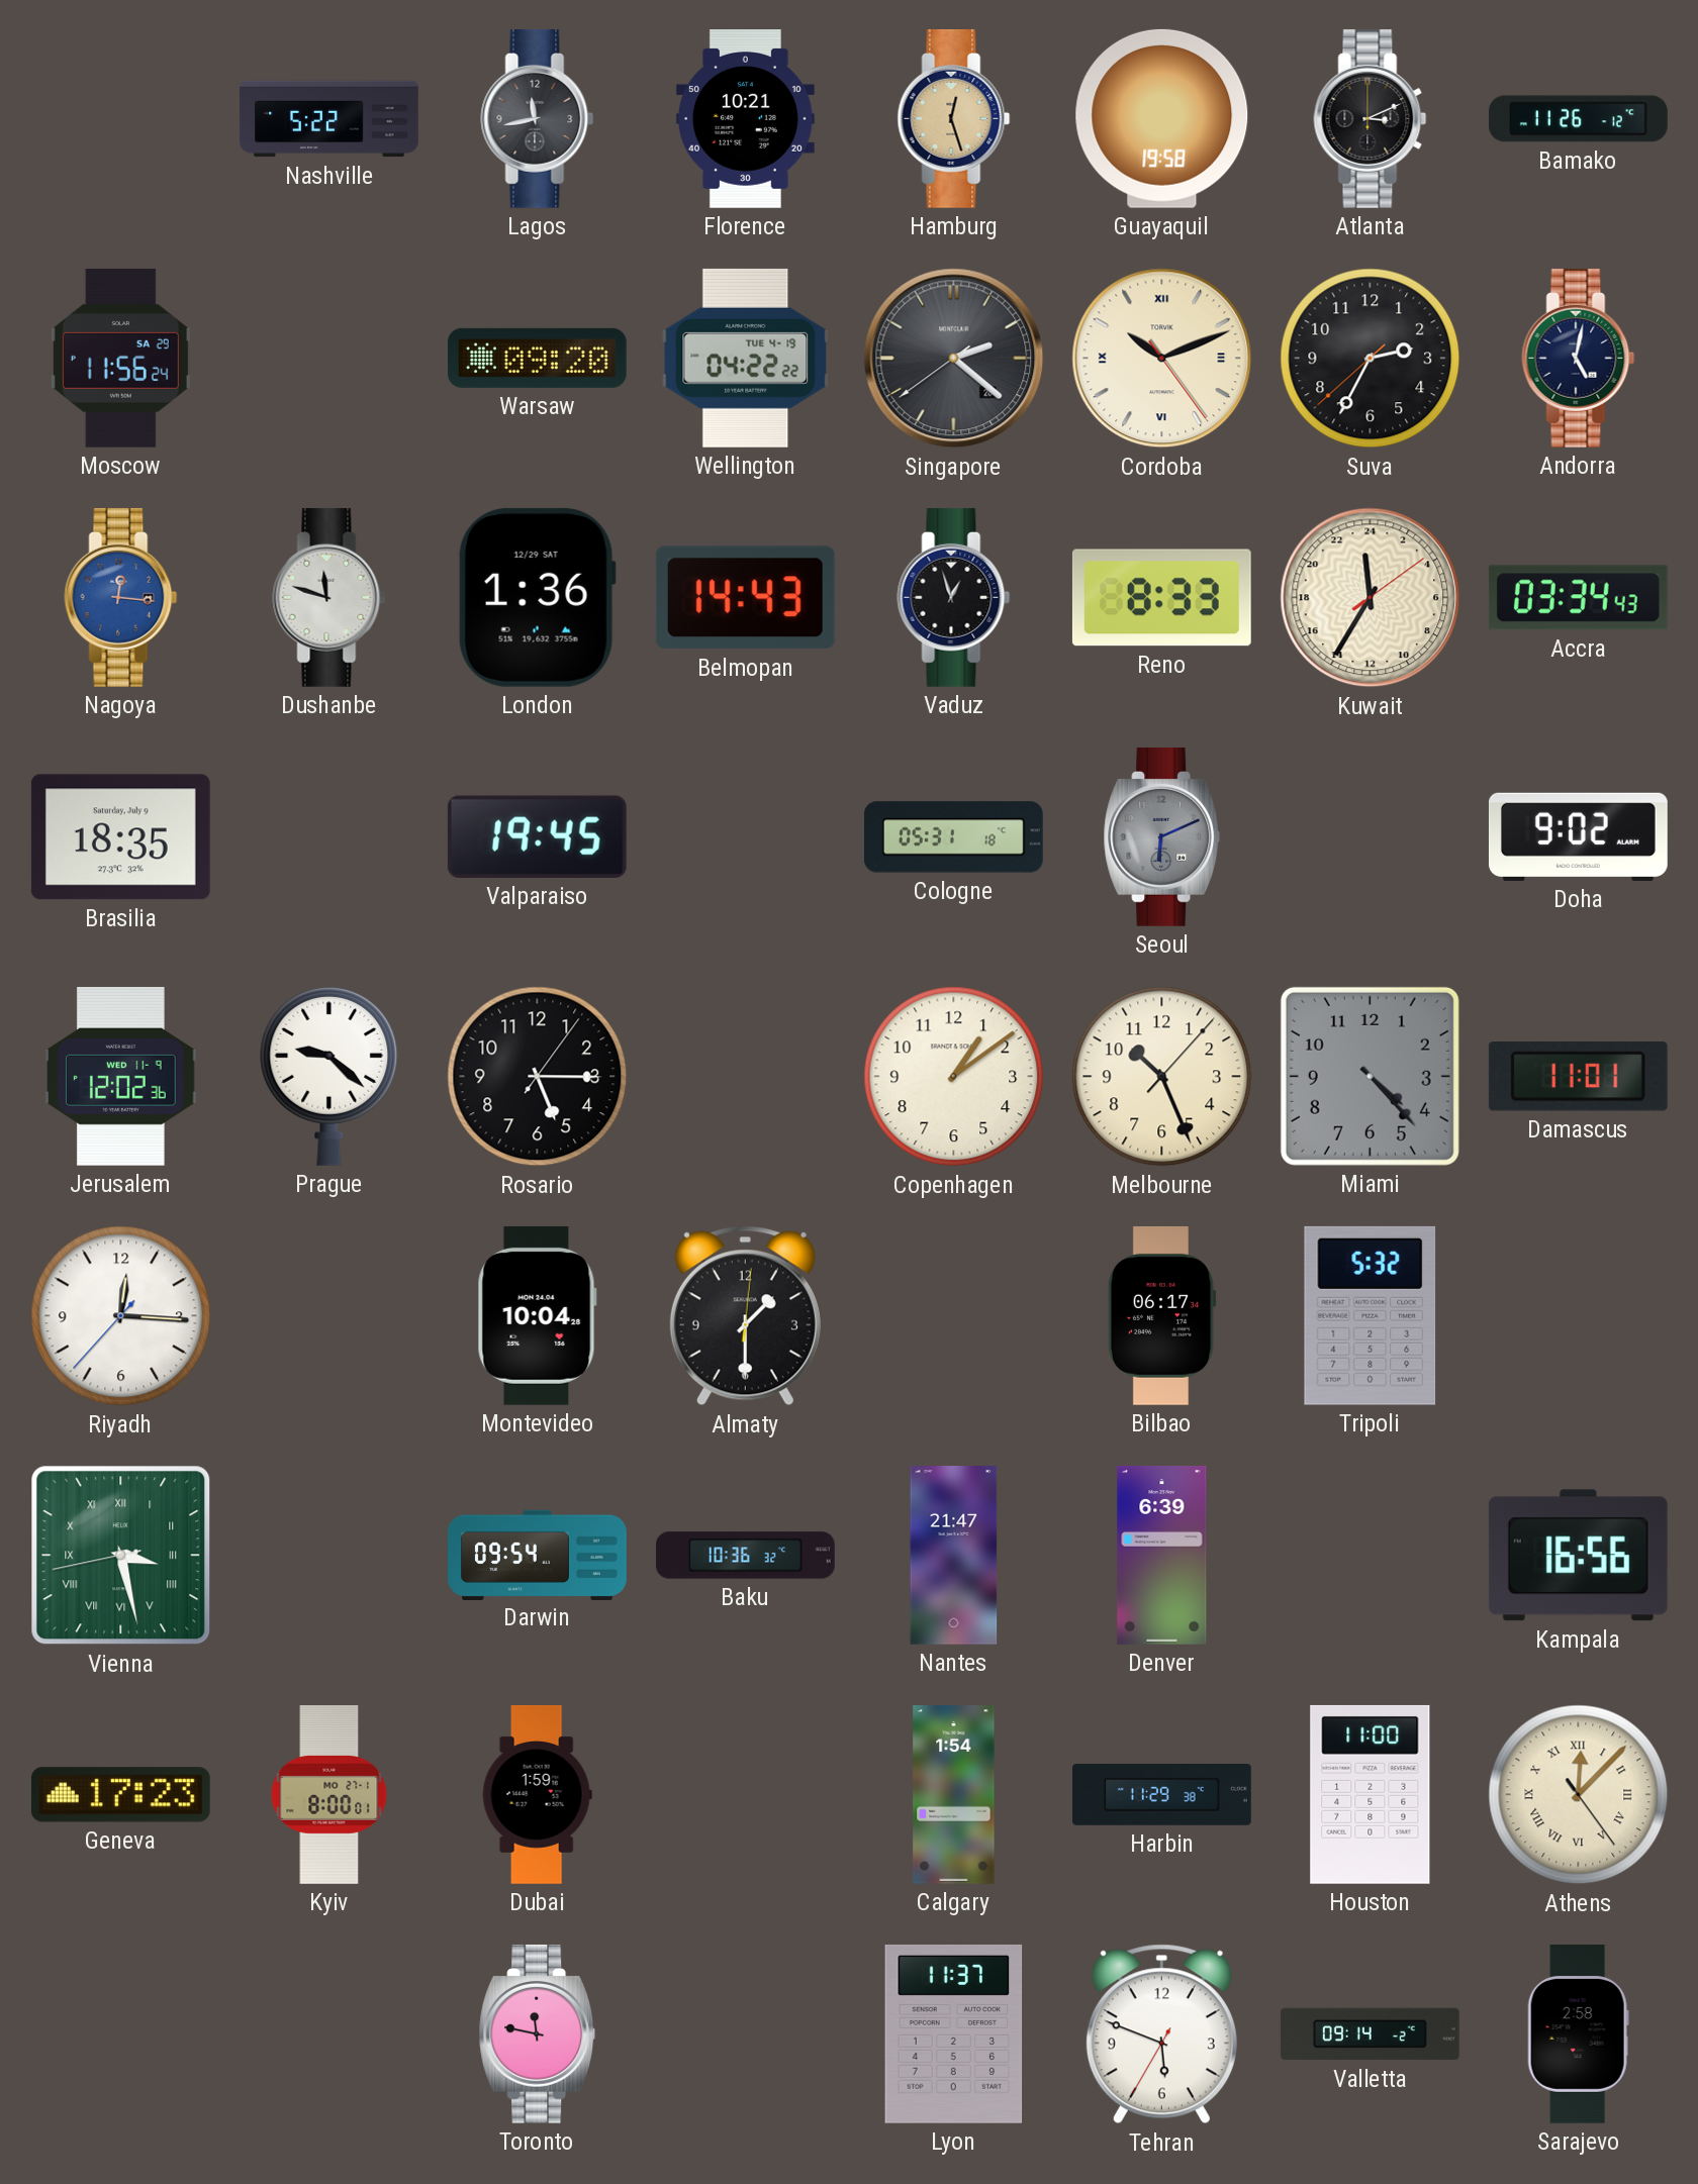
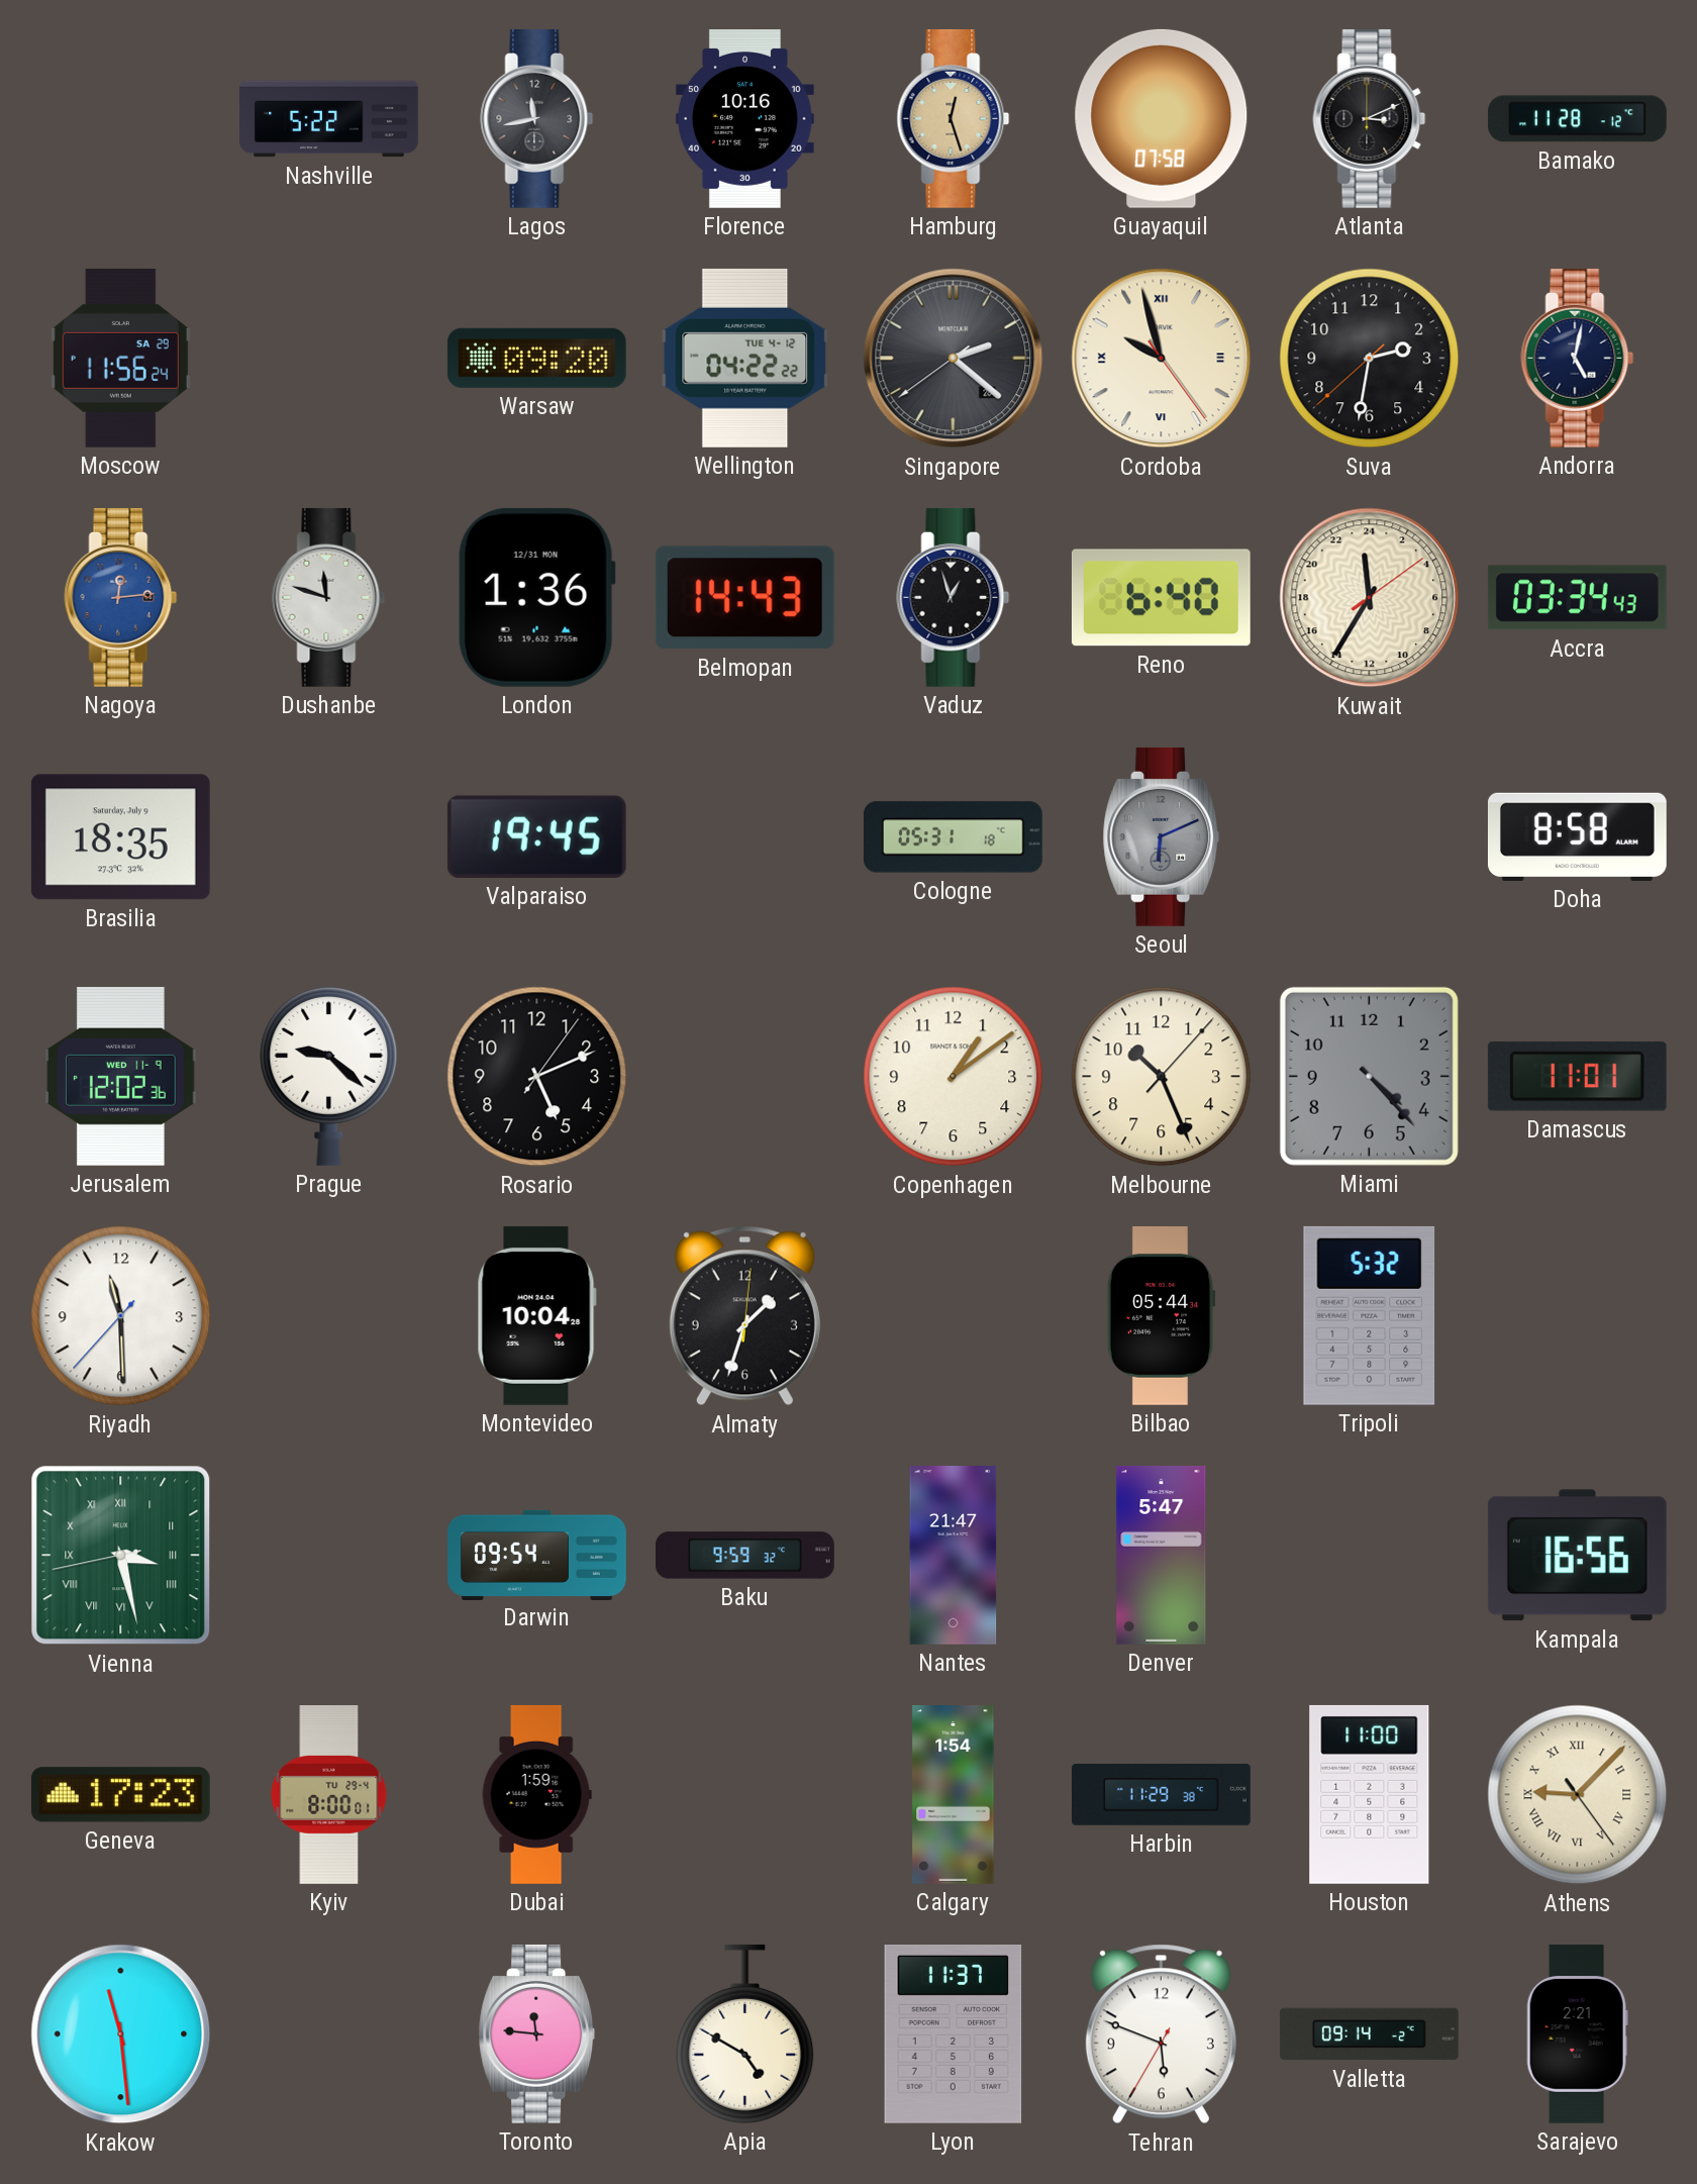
Florence: 10:21 -> 10:16
Guayaquil: 19:58 -> 07:58
Bamako: 11:26 -> 11:28
Wellington date: TUE 4-19 -> TUE 4-12
Cordoba: 10:11 -> 9:57
Suva: 2:34 -> 2:31
Nagoya: 12:16 -> 12:14
London date: 12/29 SAT -> 12/31 MON
Reno: 8:33 -> 6:40
Doha: 9:02 -> 8:58
Rosario: 5:15 -> 5:11
Riyadh: 12:15 -> 11:29
Almaty: 1:30 -> 1:33
Bilbao: 06:17 -> 05:44
Baku: 10:36 -> 9:59
Denver: 6:39 -> 5:47
Kyiv date: MO 27-1 -> TU 29-4
Athens: 12:07 -> 9:07
Krakow: none -> 11:29
Toronto: 11:47 -> 11:46
Apia: none -> 4:50
Sarajevo: 2:58 -> 2:21
